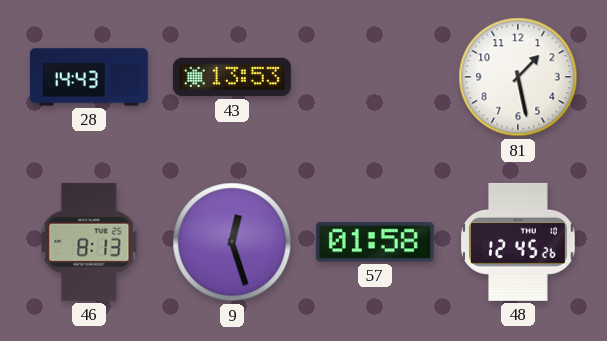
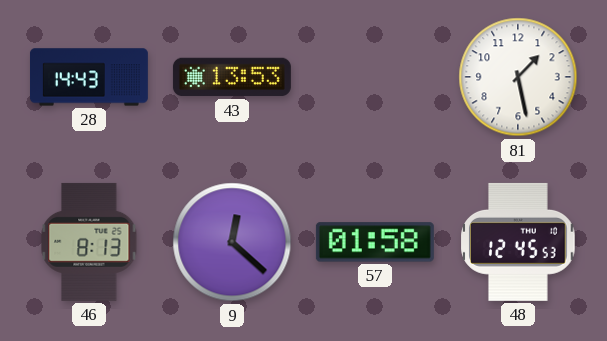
9: 12:27 -> 12:22
48: 12:45:26 -> 12:45:53
